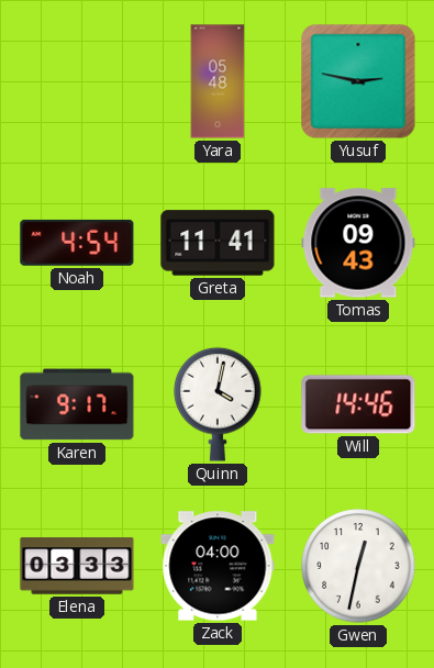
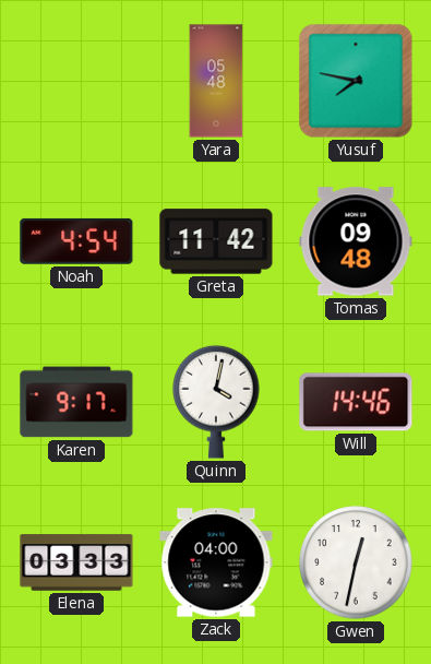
Yusuf: 2:47 -> 7:47
Greta: 11:41 -> 11:42
Tomas: 09:43 -> 09:48
